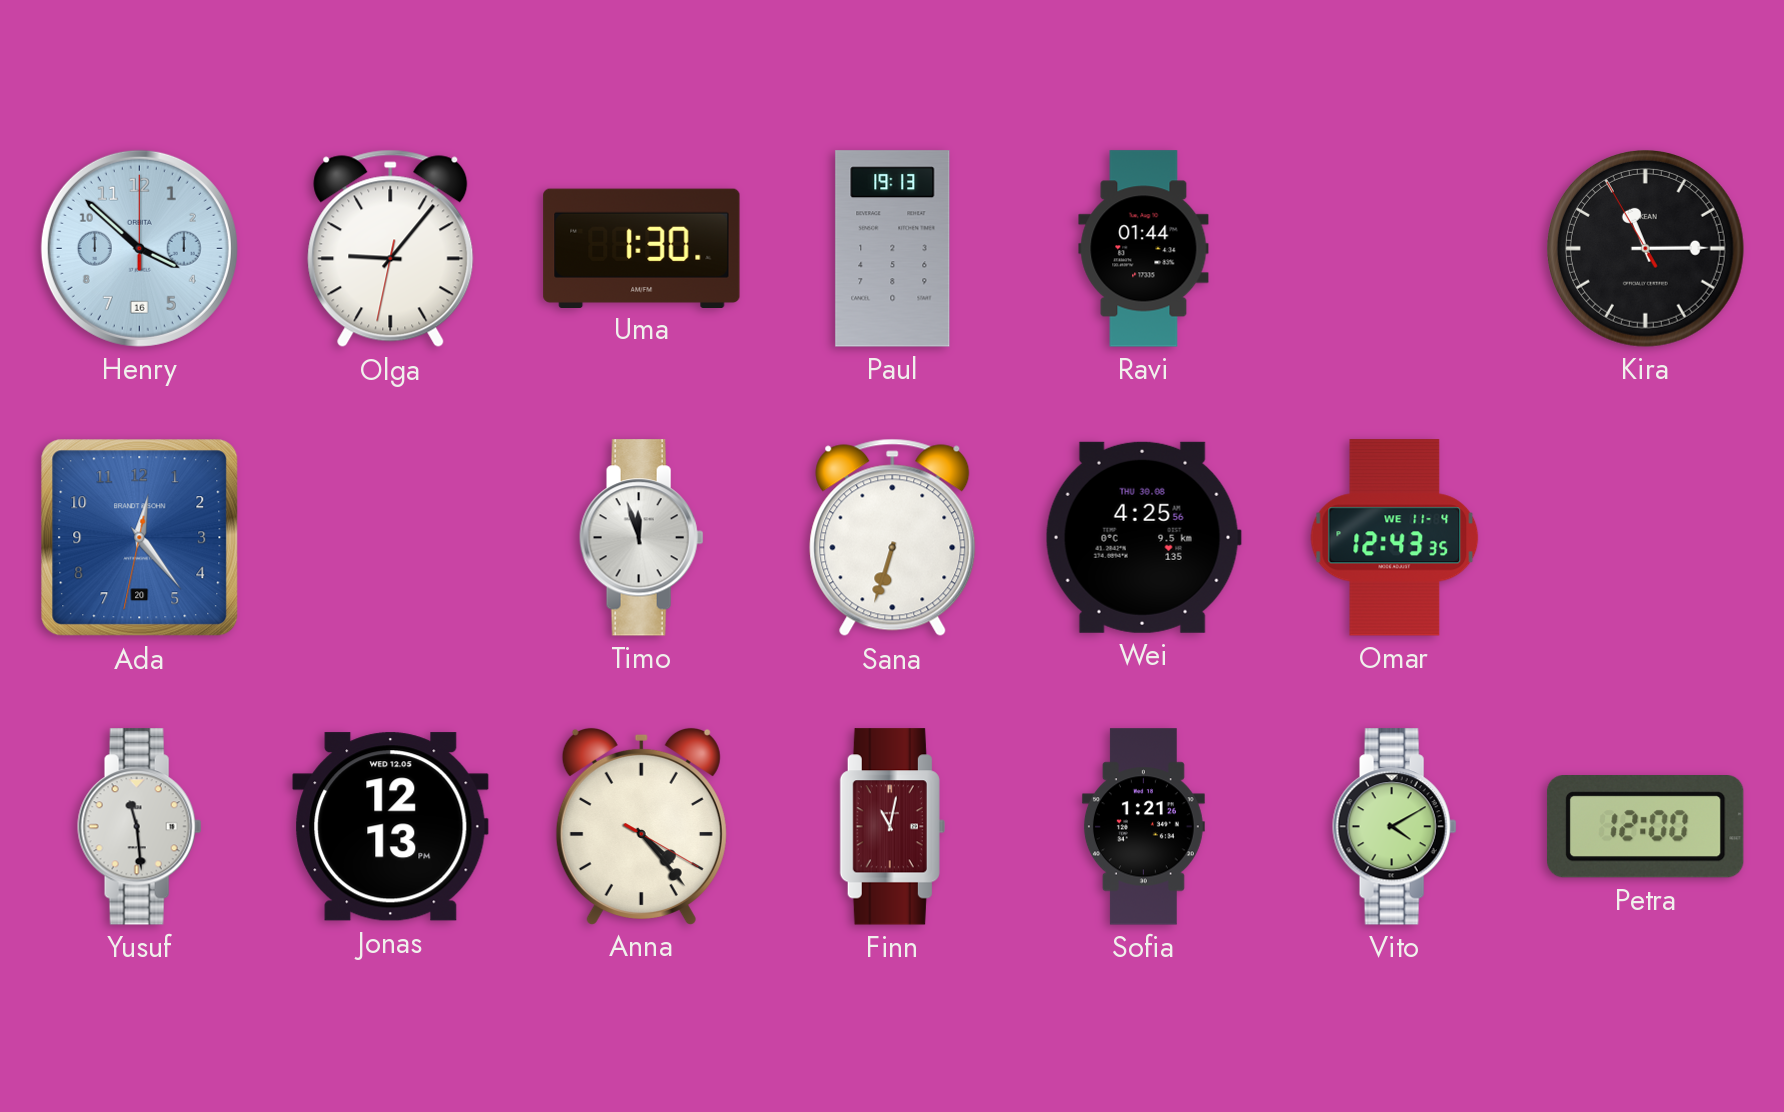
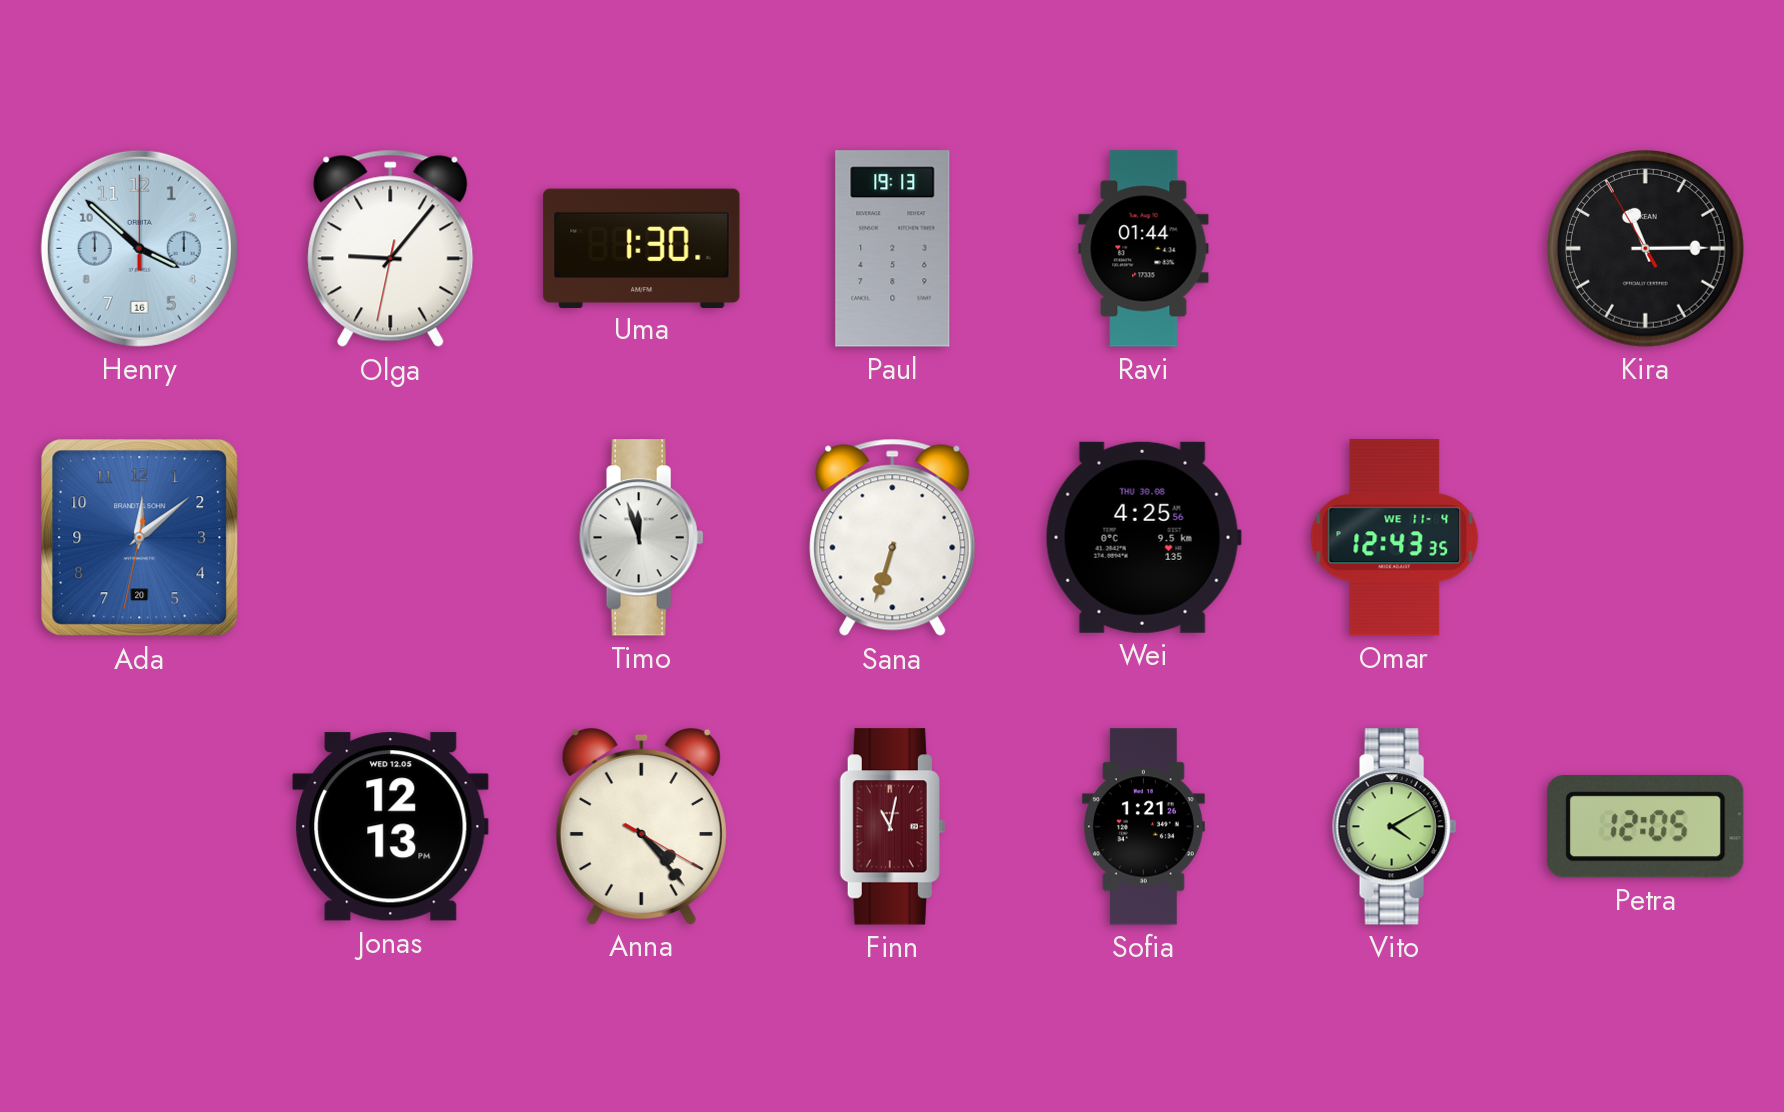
Ada: 12:23 -> 12:08
Yusuf: 11:29 -> none
Petra: 12:00 -> 12:05
